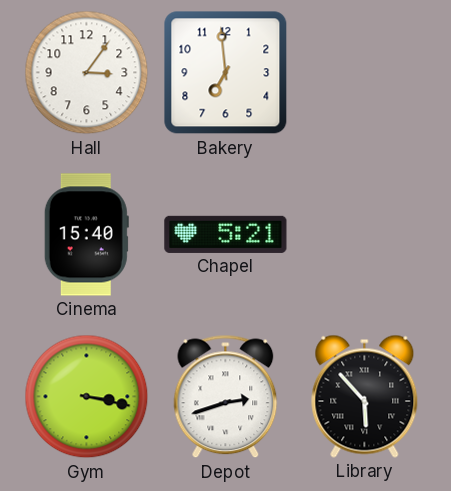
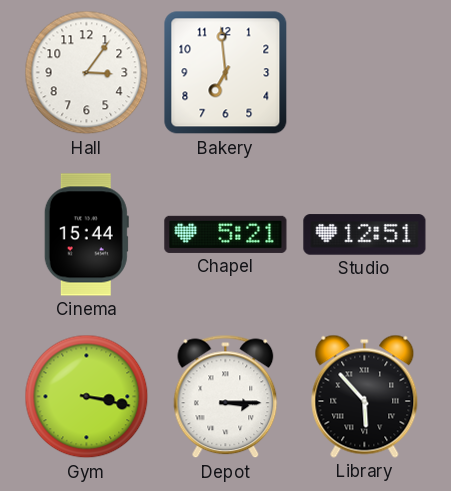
Cinema: 15:40 -> 15:44
Studio: none -> 12:51
Depot: 2:42 -> 3:15
